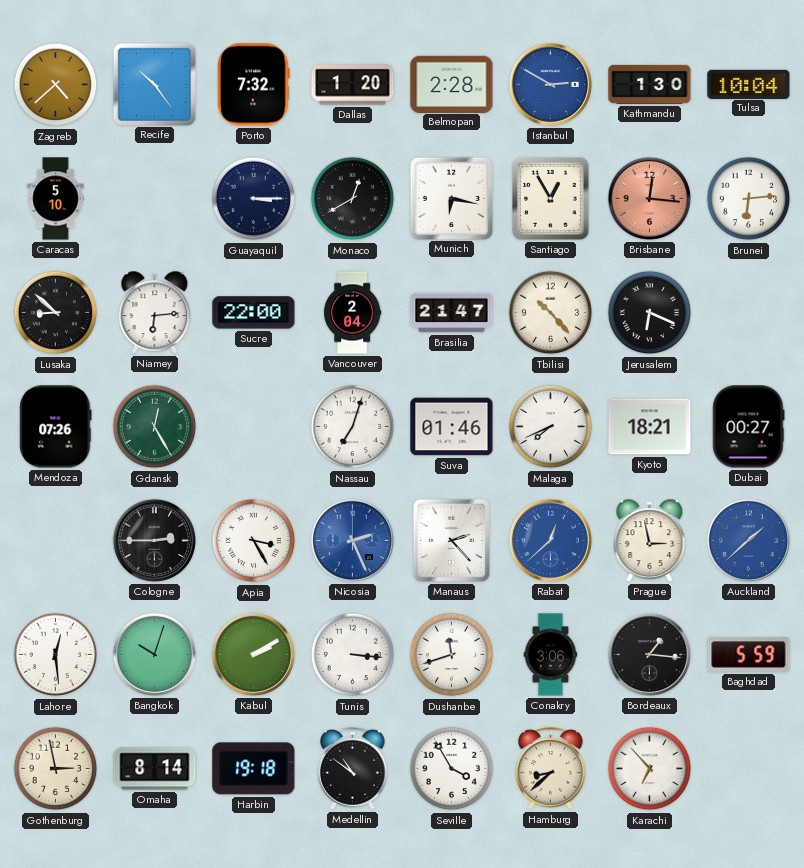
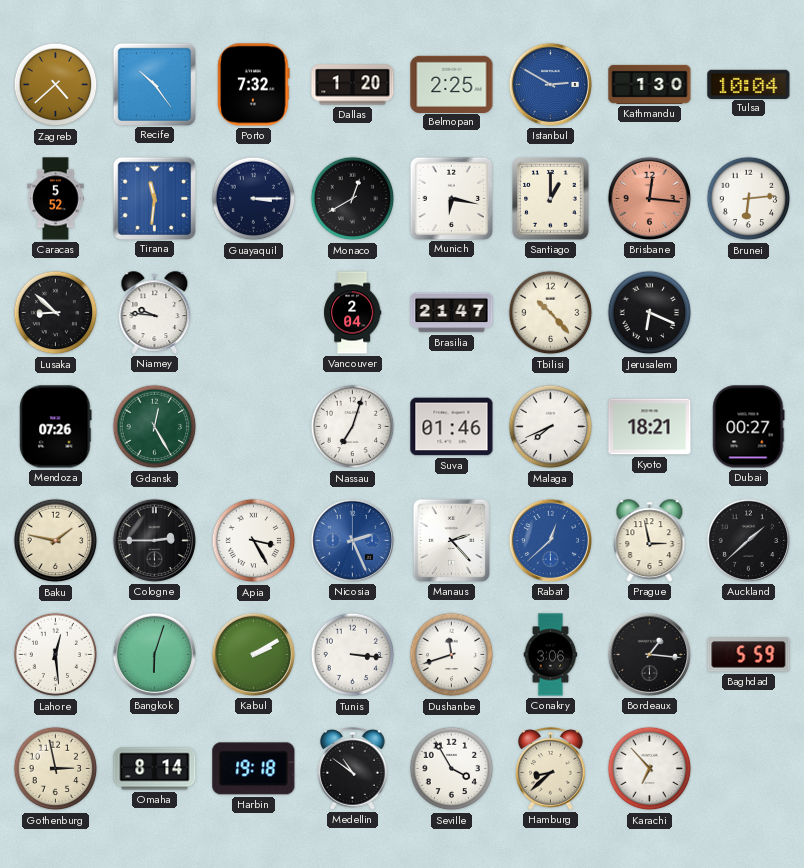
Belmopan: 2:28 -> 2:25
Caracas: 5:10 -> 5:52
Tirana: none -> 11:31
Santiago: 12:55 -> 1:00
Niamey: 6:14 -> 9:46
Sucre: 22:00 -> none
Baku: none -> 1:47
Auckland dial: blue -> black
Bangkok: 10:03 -> 6:03
